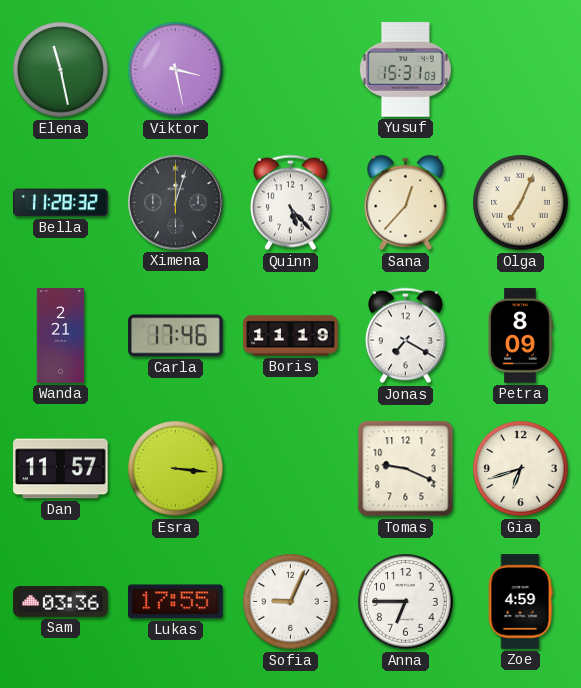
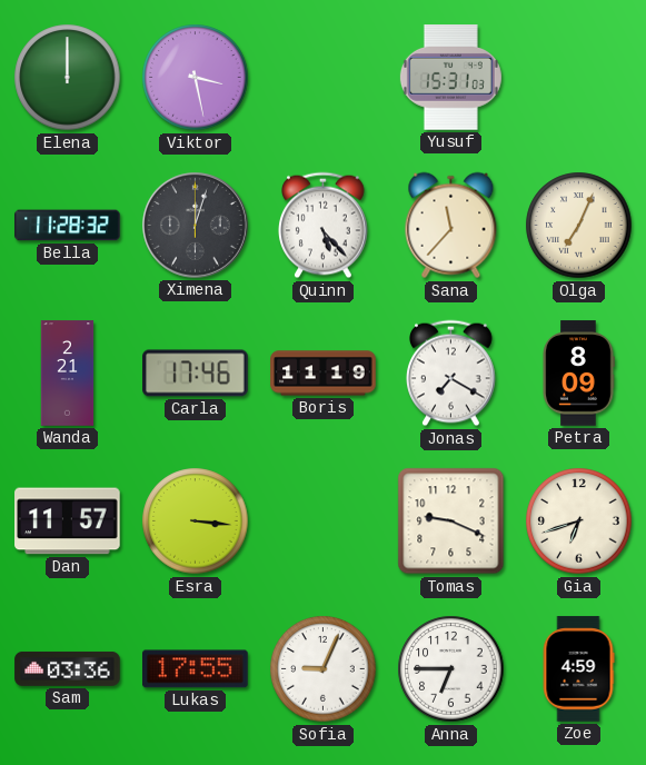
Elena: 11:28 -> 12:00
Sana: 12:37 -> 11:37
